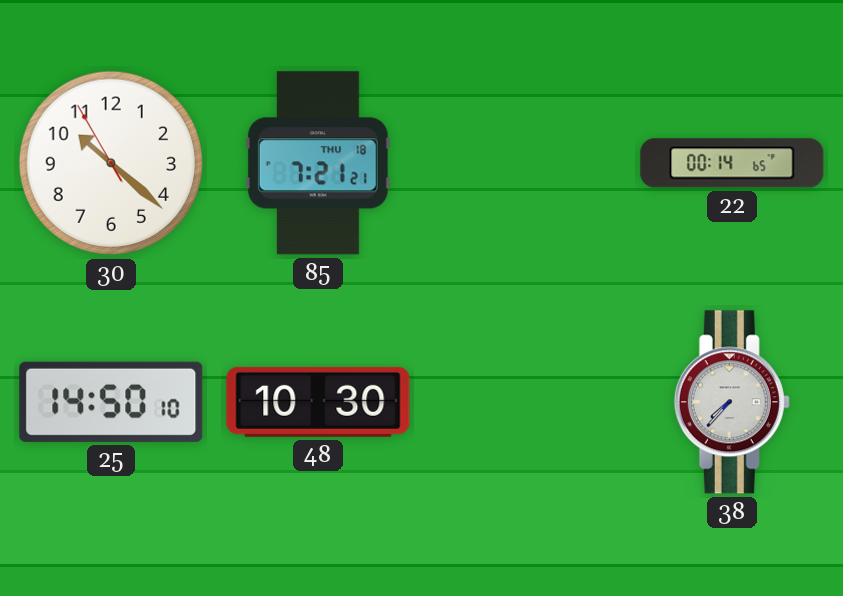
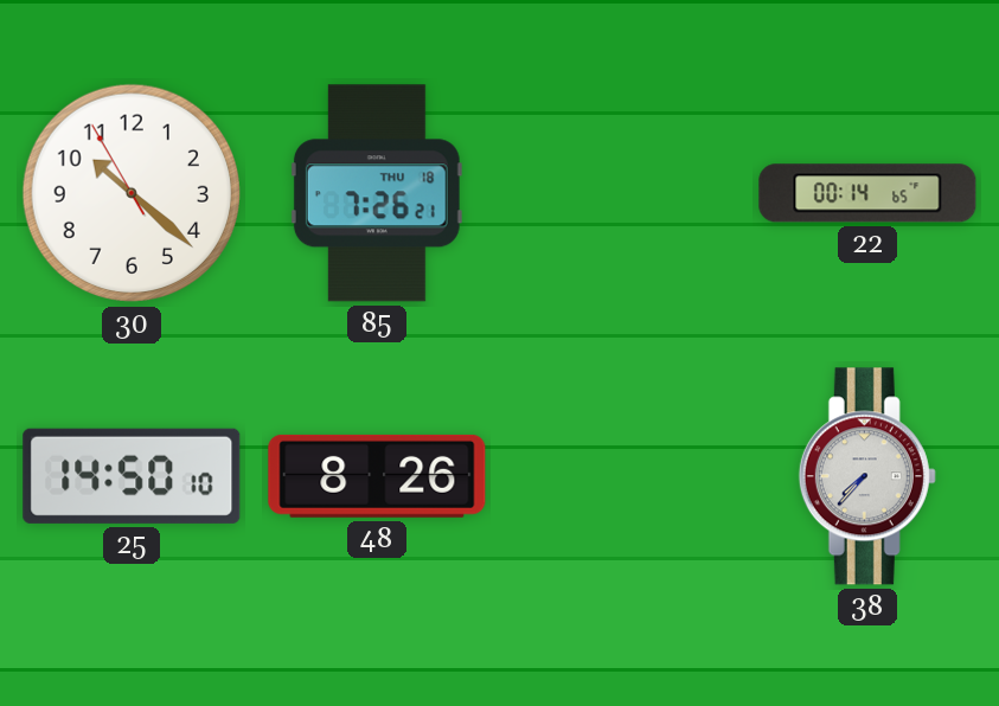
85: 7:21 -> 7:26
48: 10:30 -> 8:26
